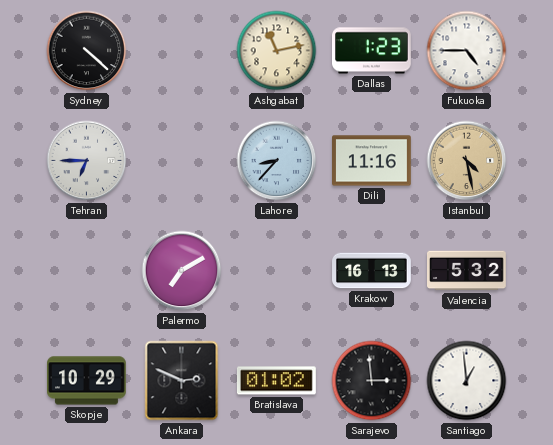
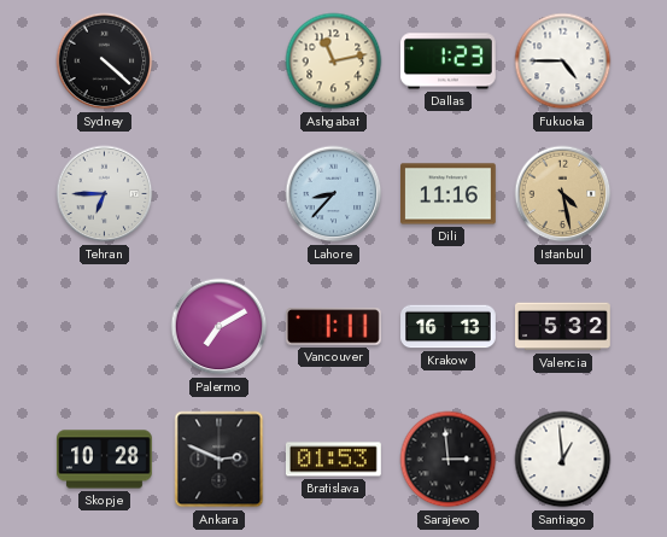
Vancouver: none -> 1:11
Skopje: 10:29 -> 10:28
Bratislava: 01:02 -> 01:53
